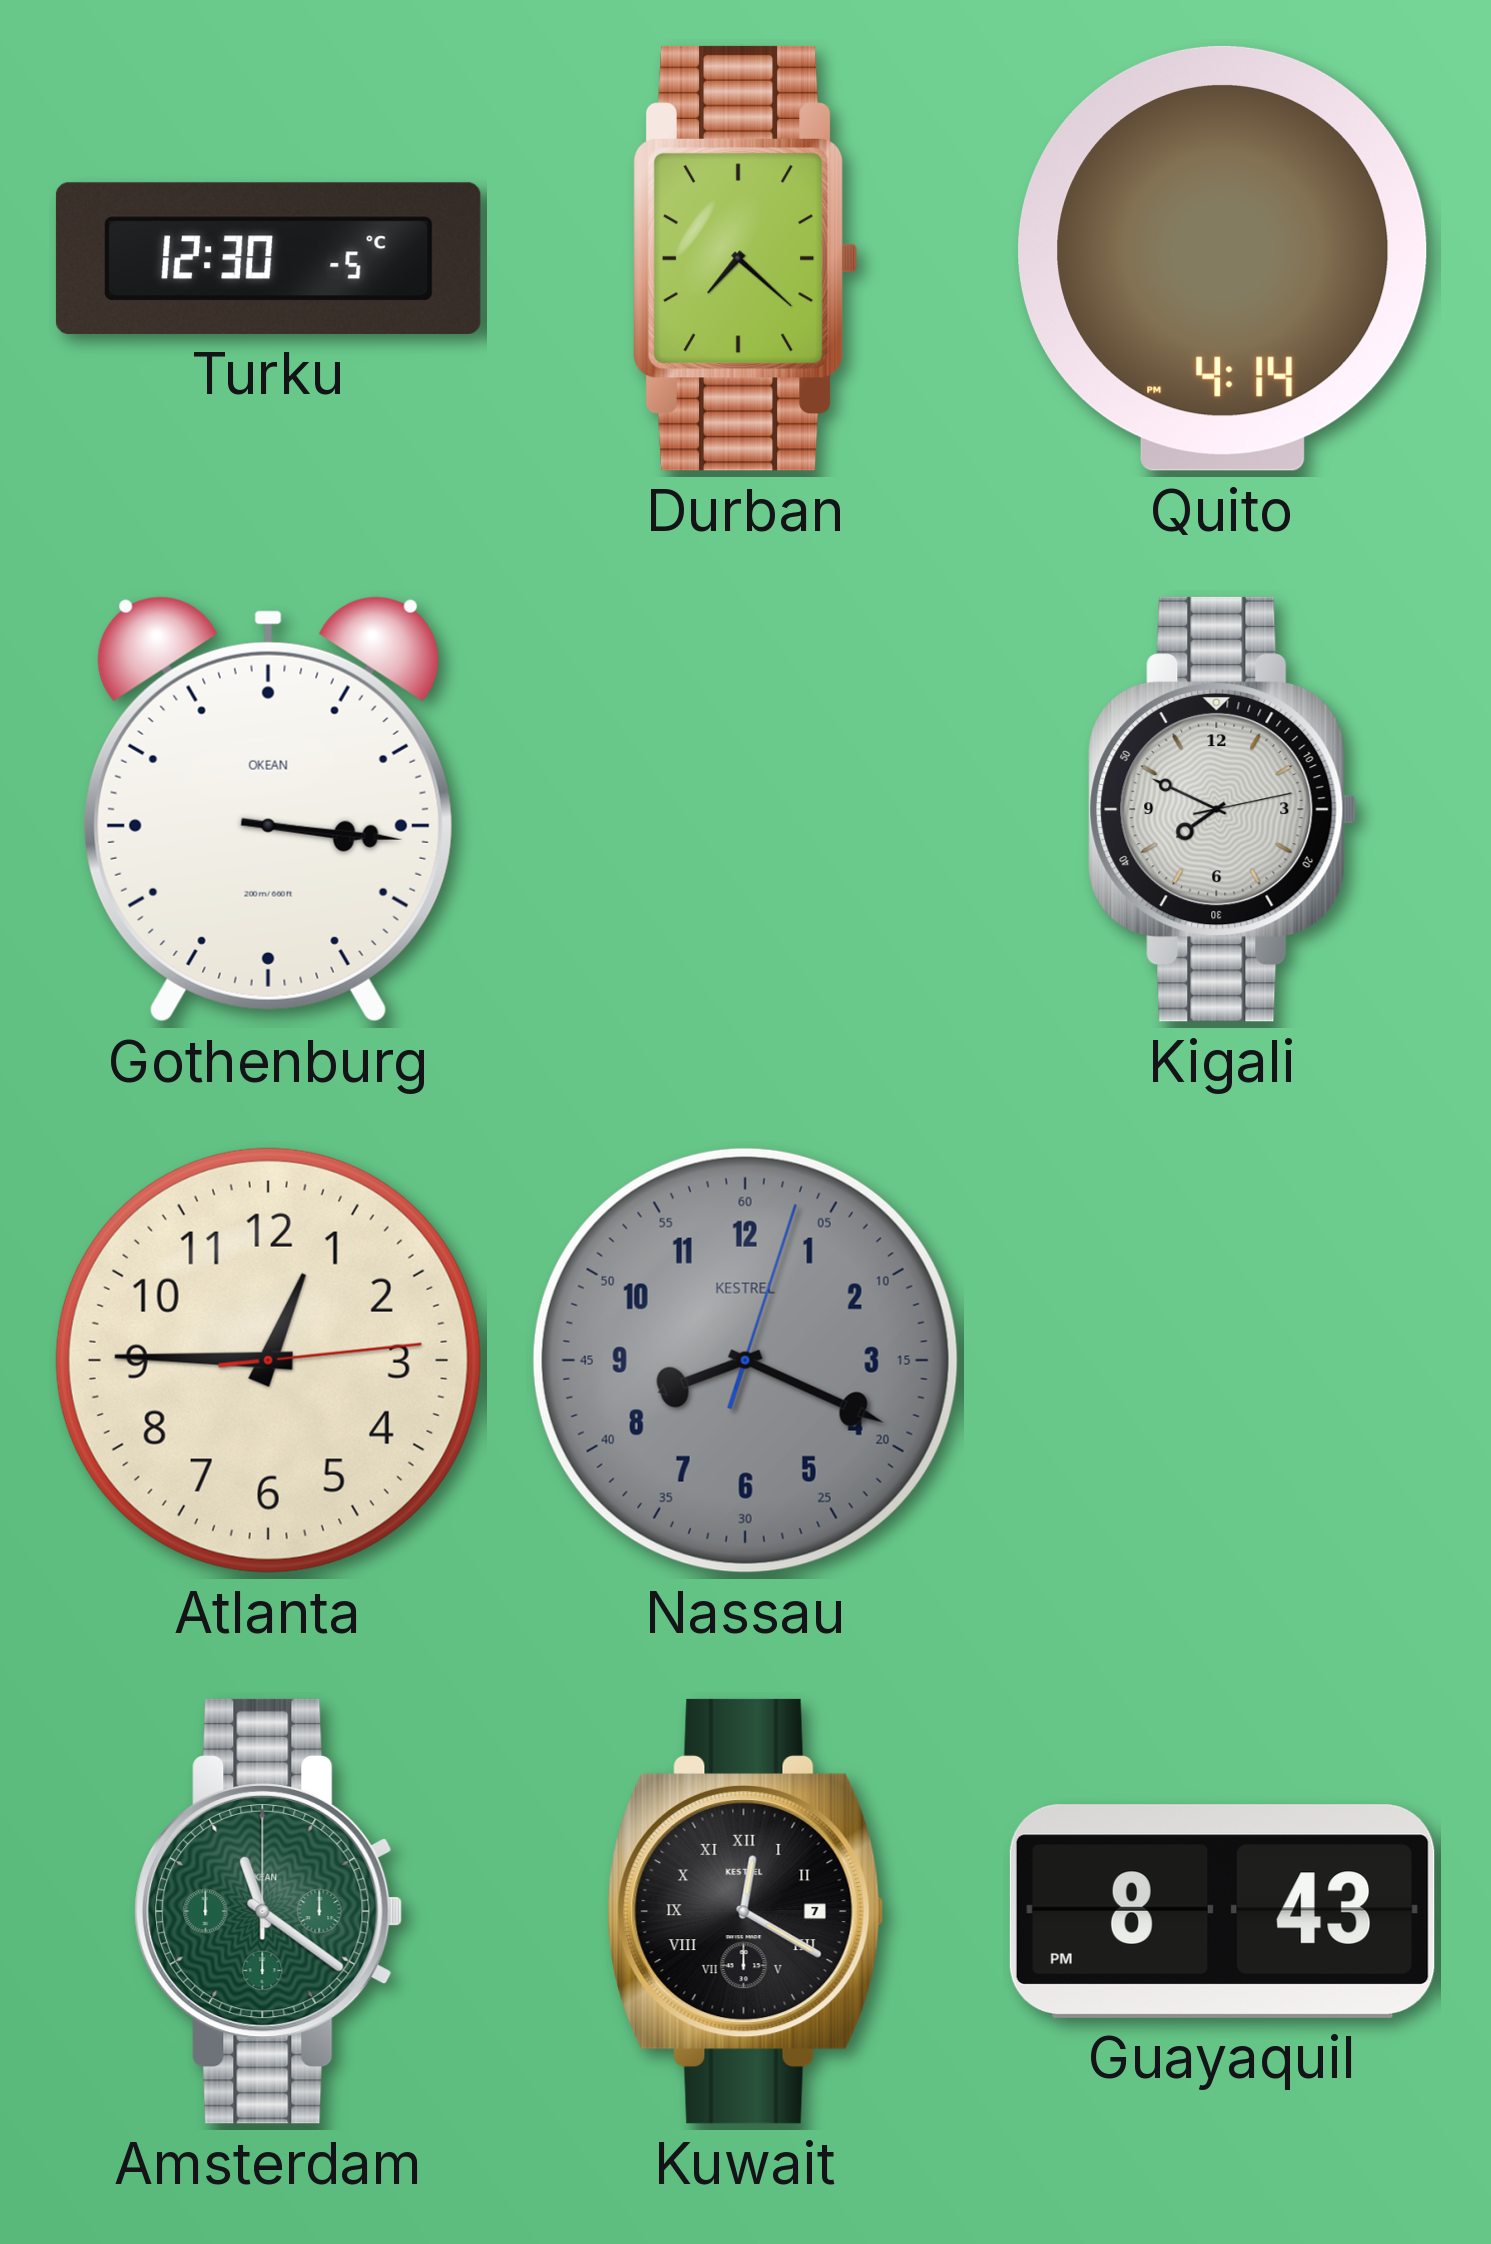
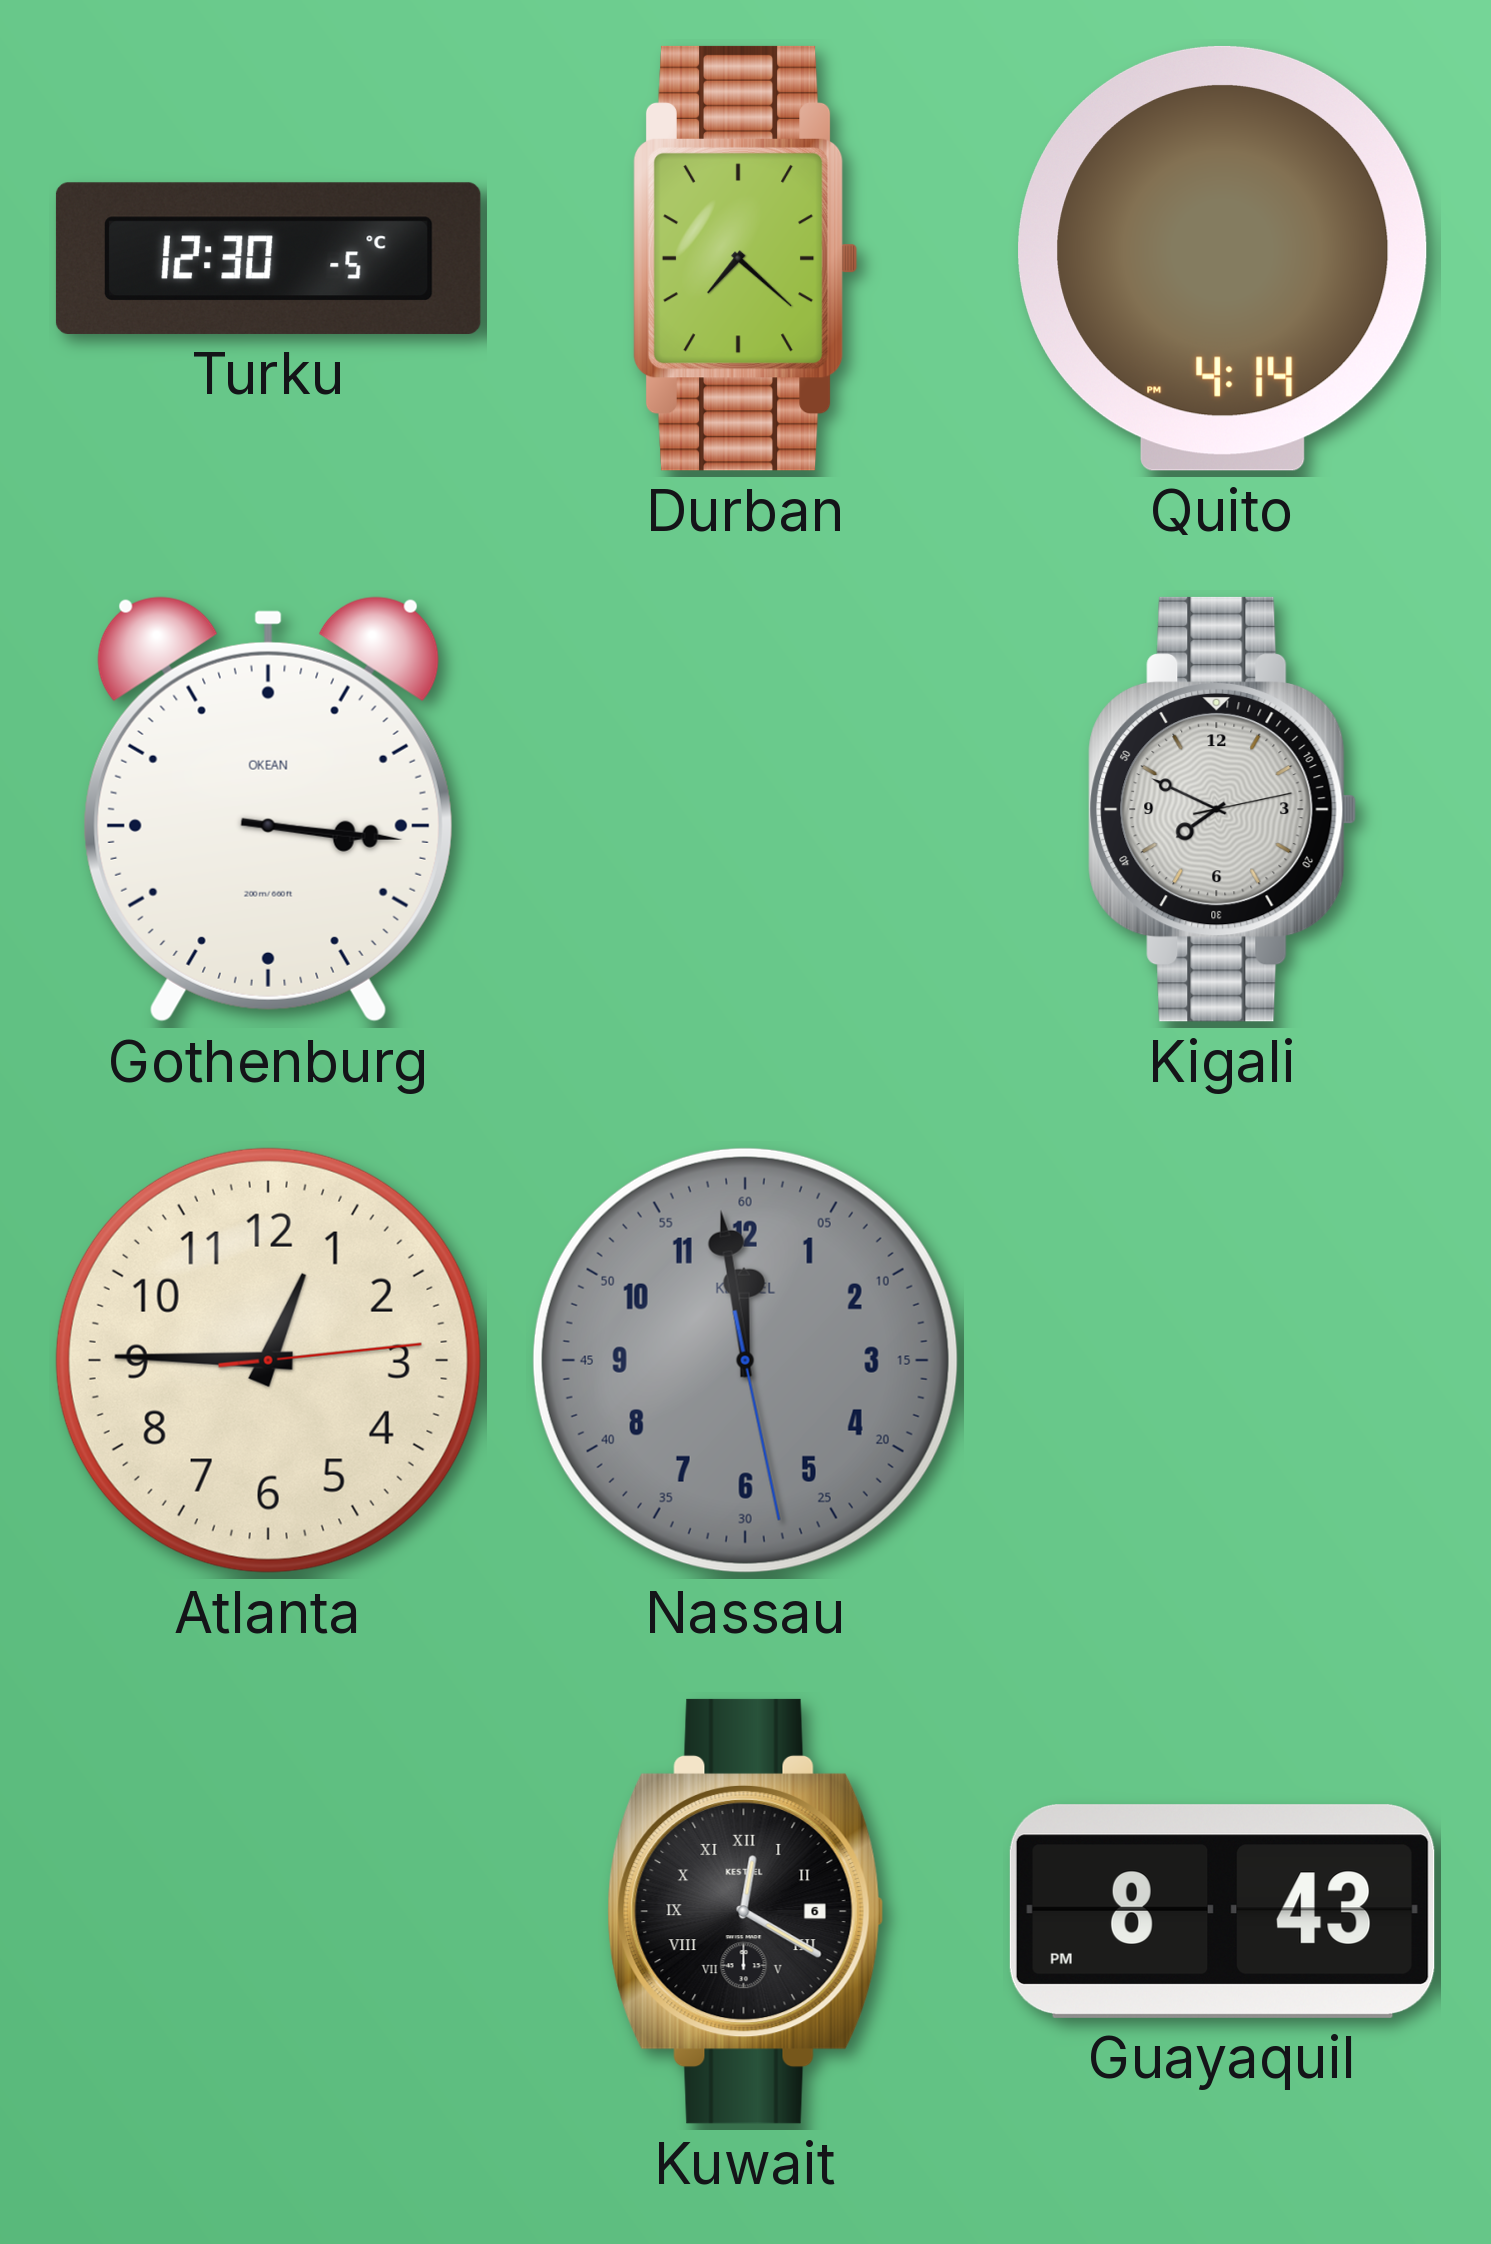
Nassau: 8:19 -> 11:58
Amsterdam: 11:21 -> none
Kuwait date: 7 -> 6
